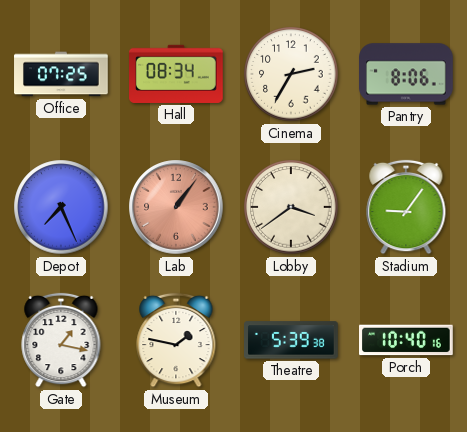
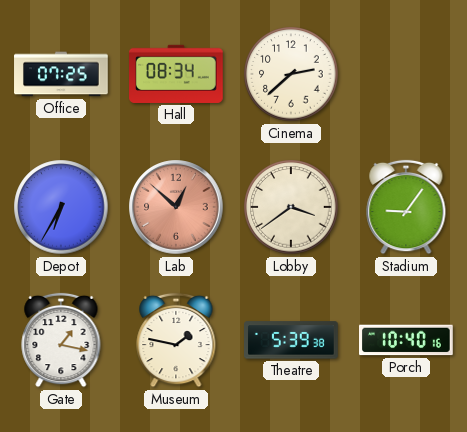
Cinema: 2:35 -> 2:38
Pantry: 8:06 -> none
Depot: 7:26 -> 6:35
Lab: 1:06 -> 12:52
